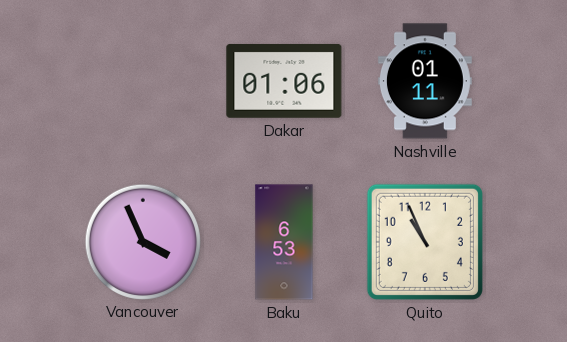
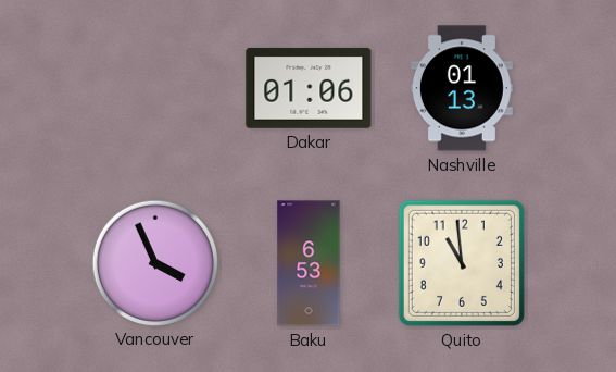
Nashville: 01:11 -> 01:13
Quito: 10:56 -> 10:59
